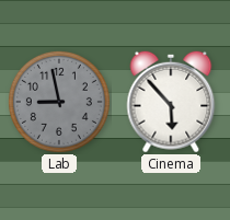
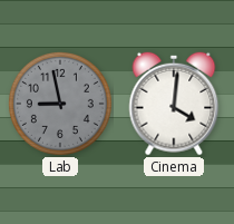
Cinema: 5:53 -> 4:01
